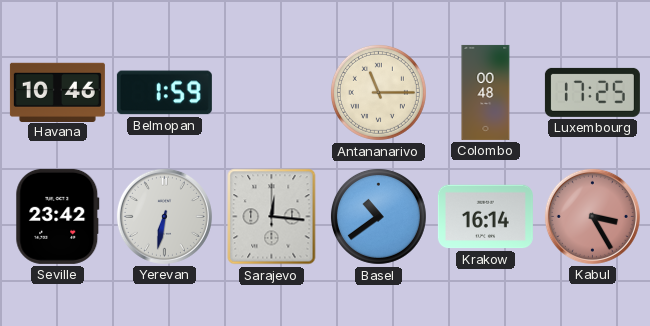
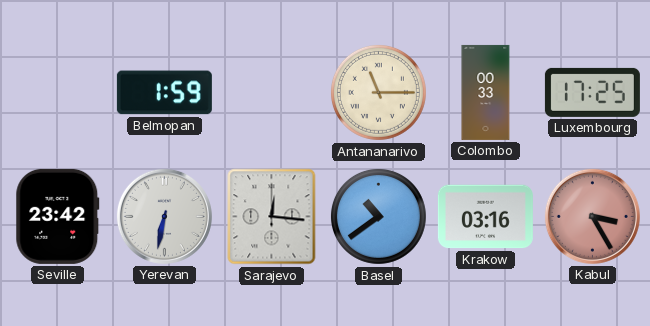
Havana: 10:46 -> none
Colombo: 00:48 -> 00:33
Krakow: 16:14 -> 03:16
